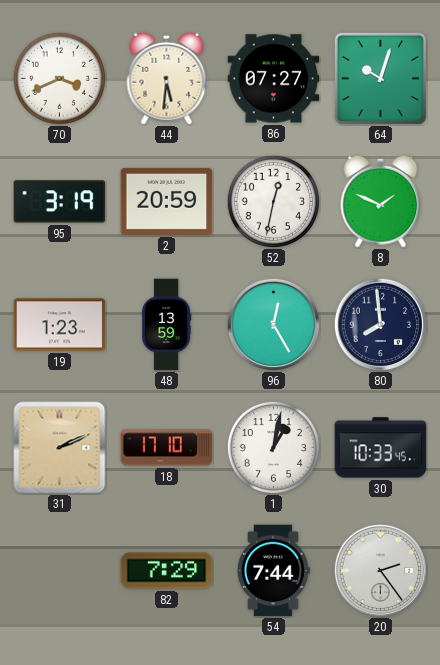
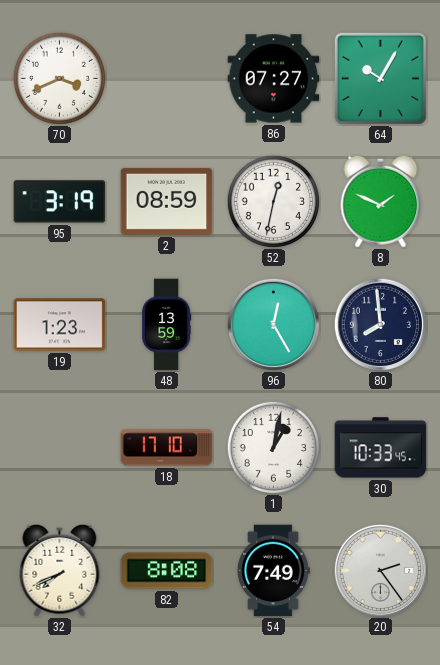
44: 5:31 -> none
64: 10:03 -> 10:05
2: 20:59 -> 08:59
31: 2:11 -> none
32: none -> 7:41
82: 7:29 -> 8:08
54: 7:44 -> 7:49
